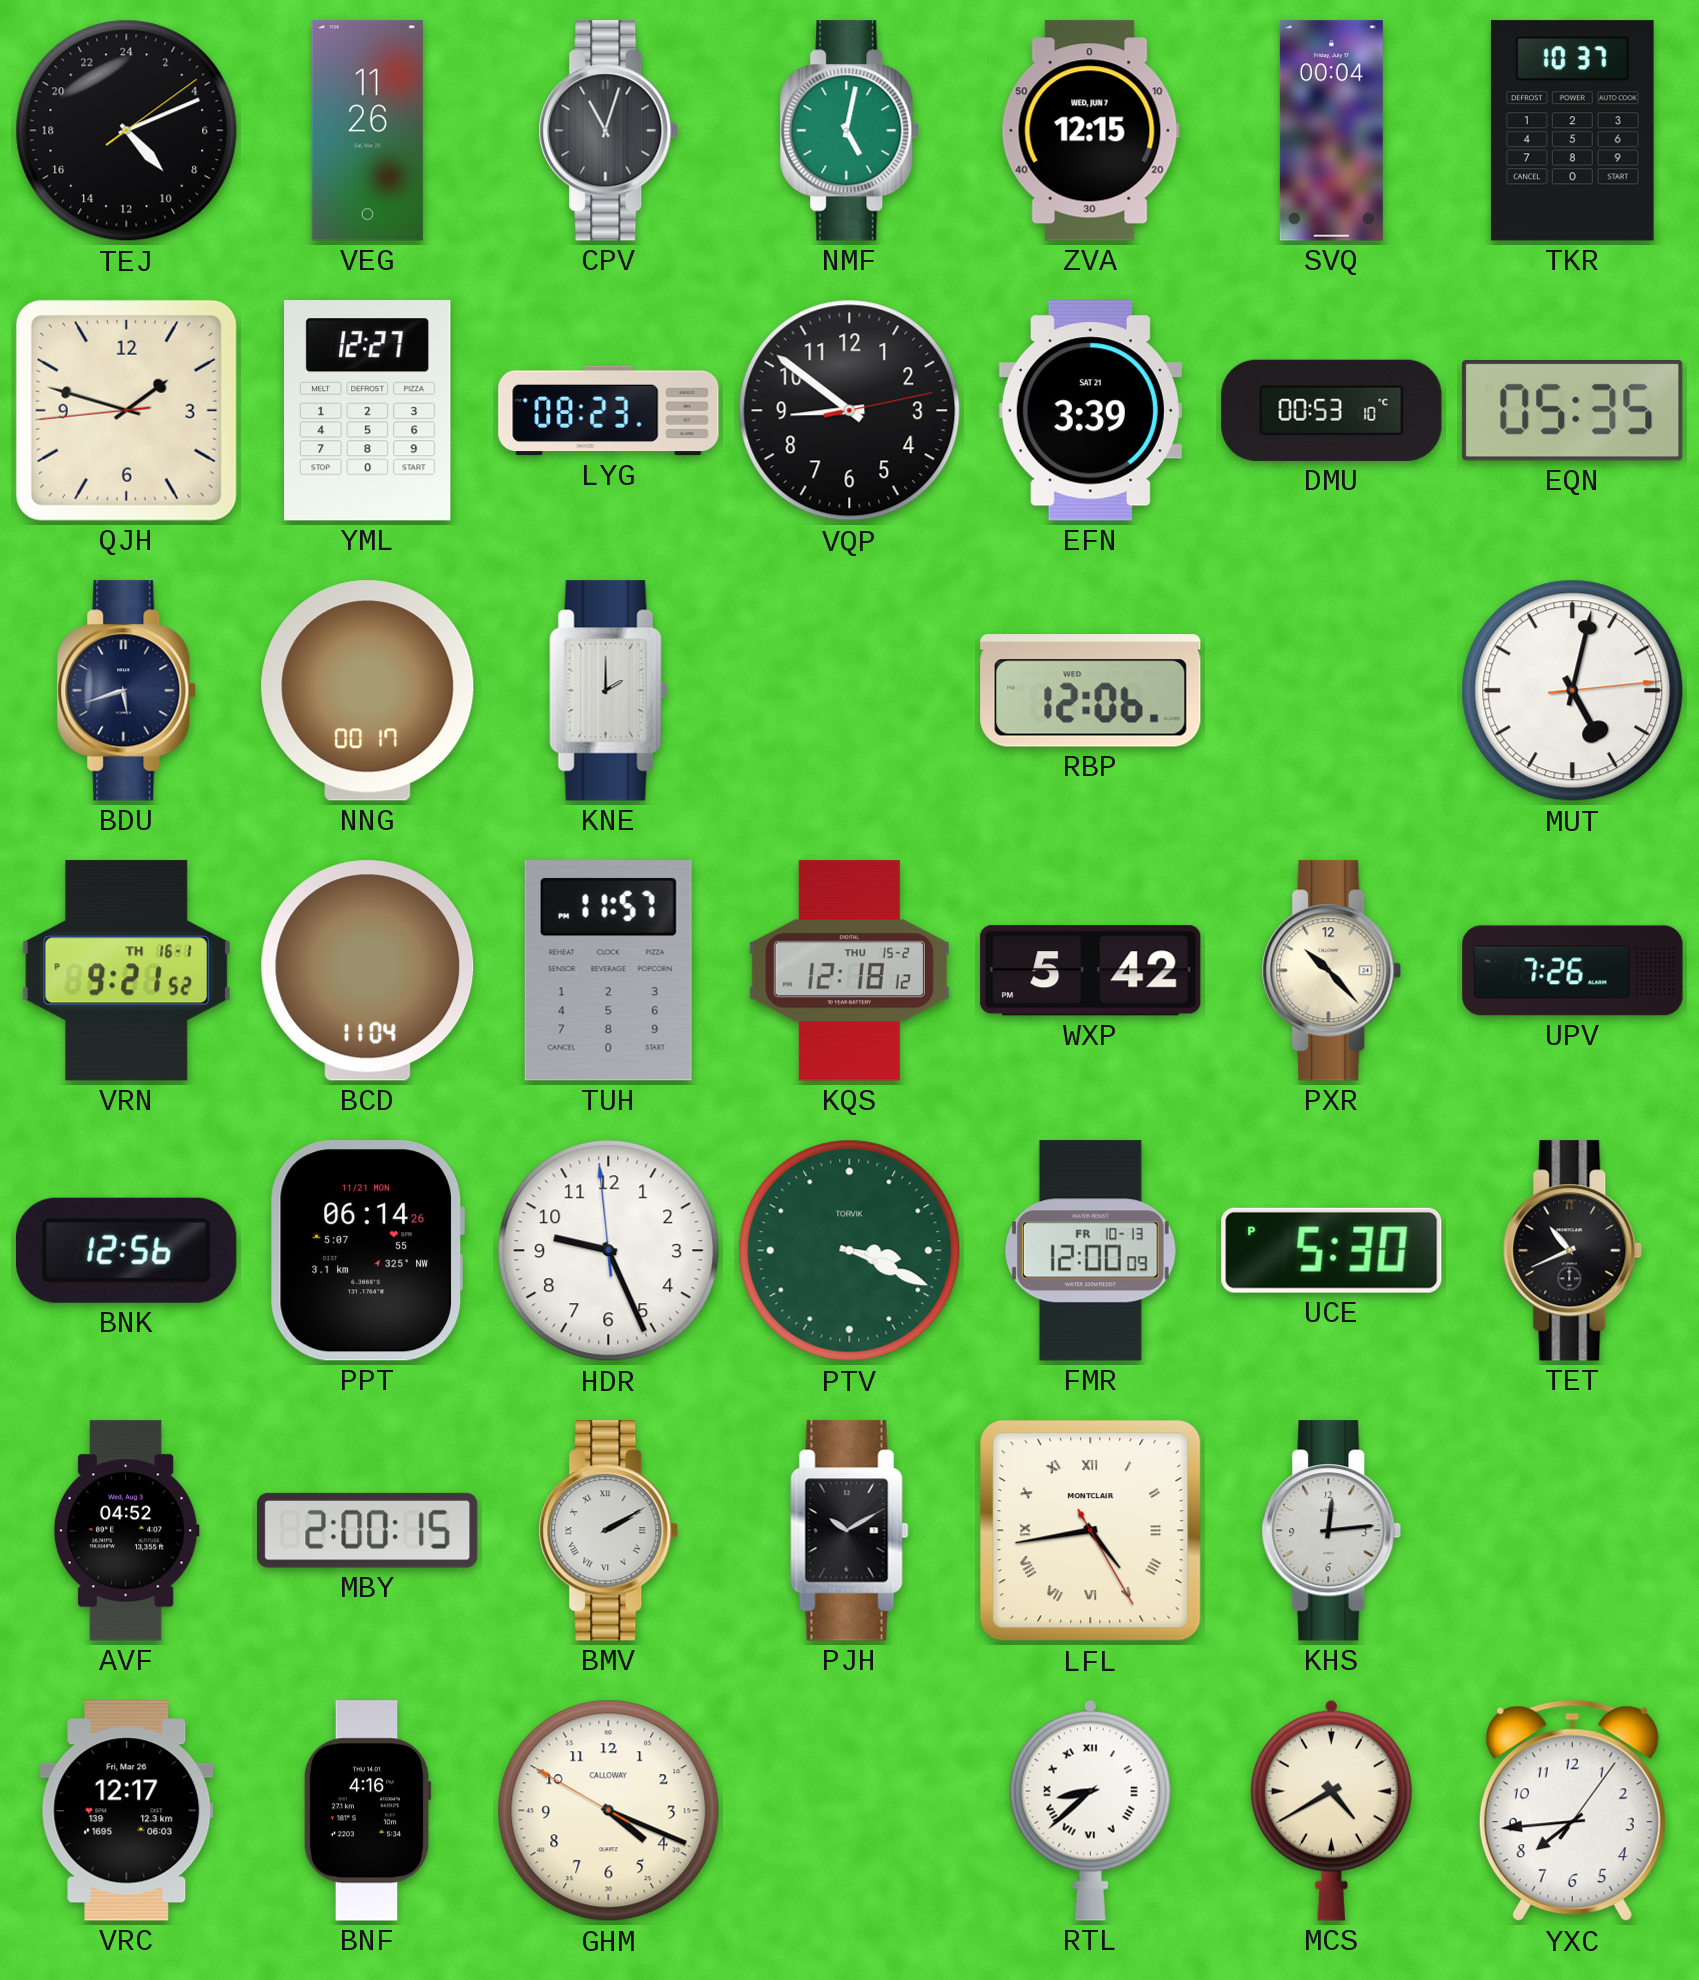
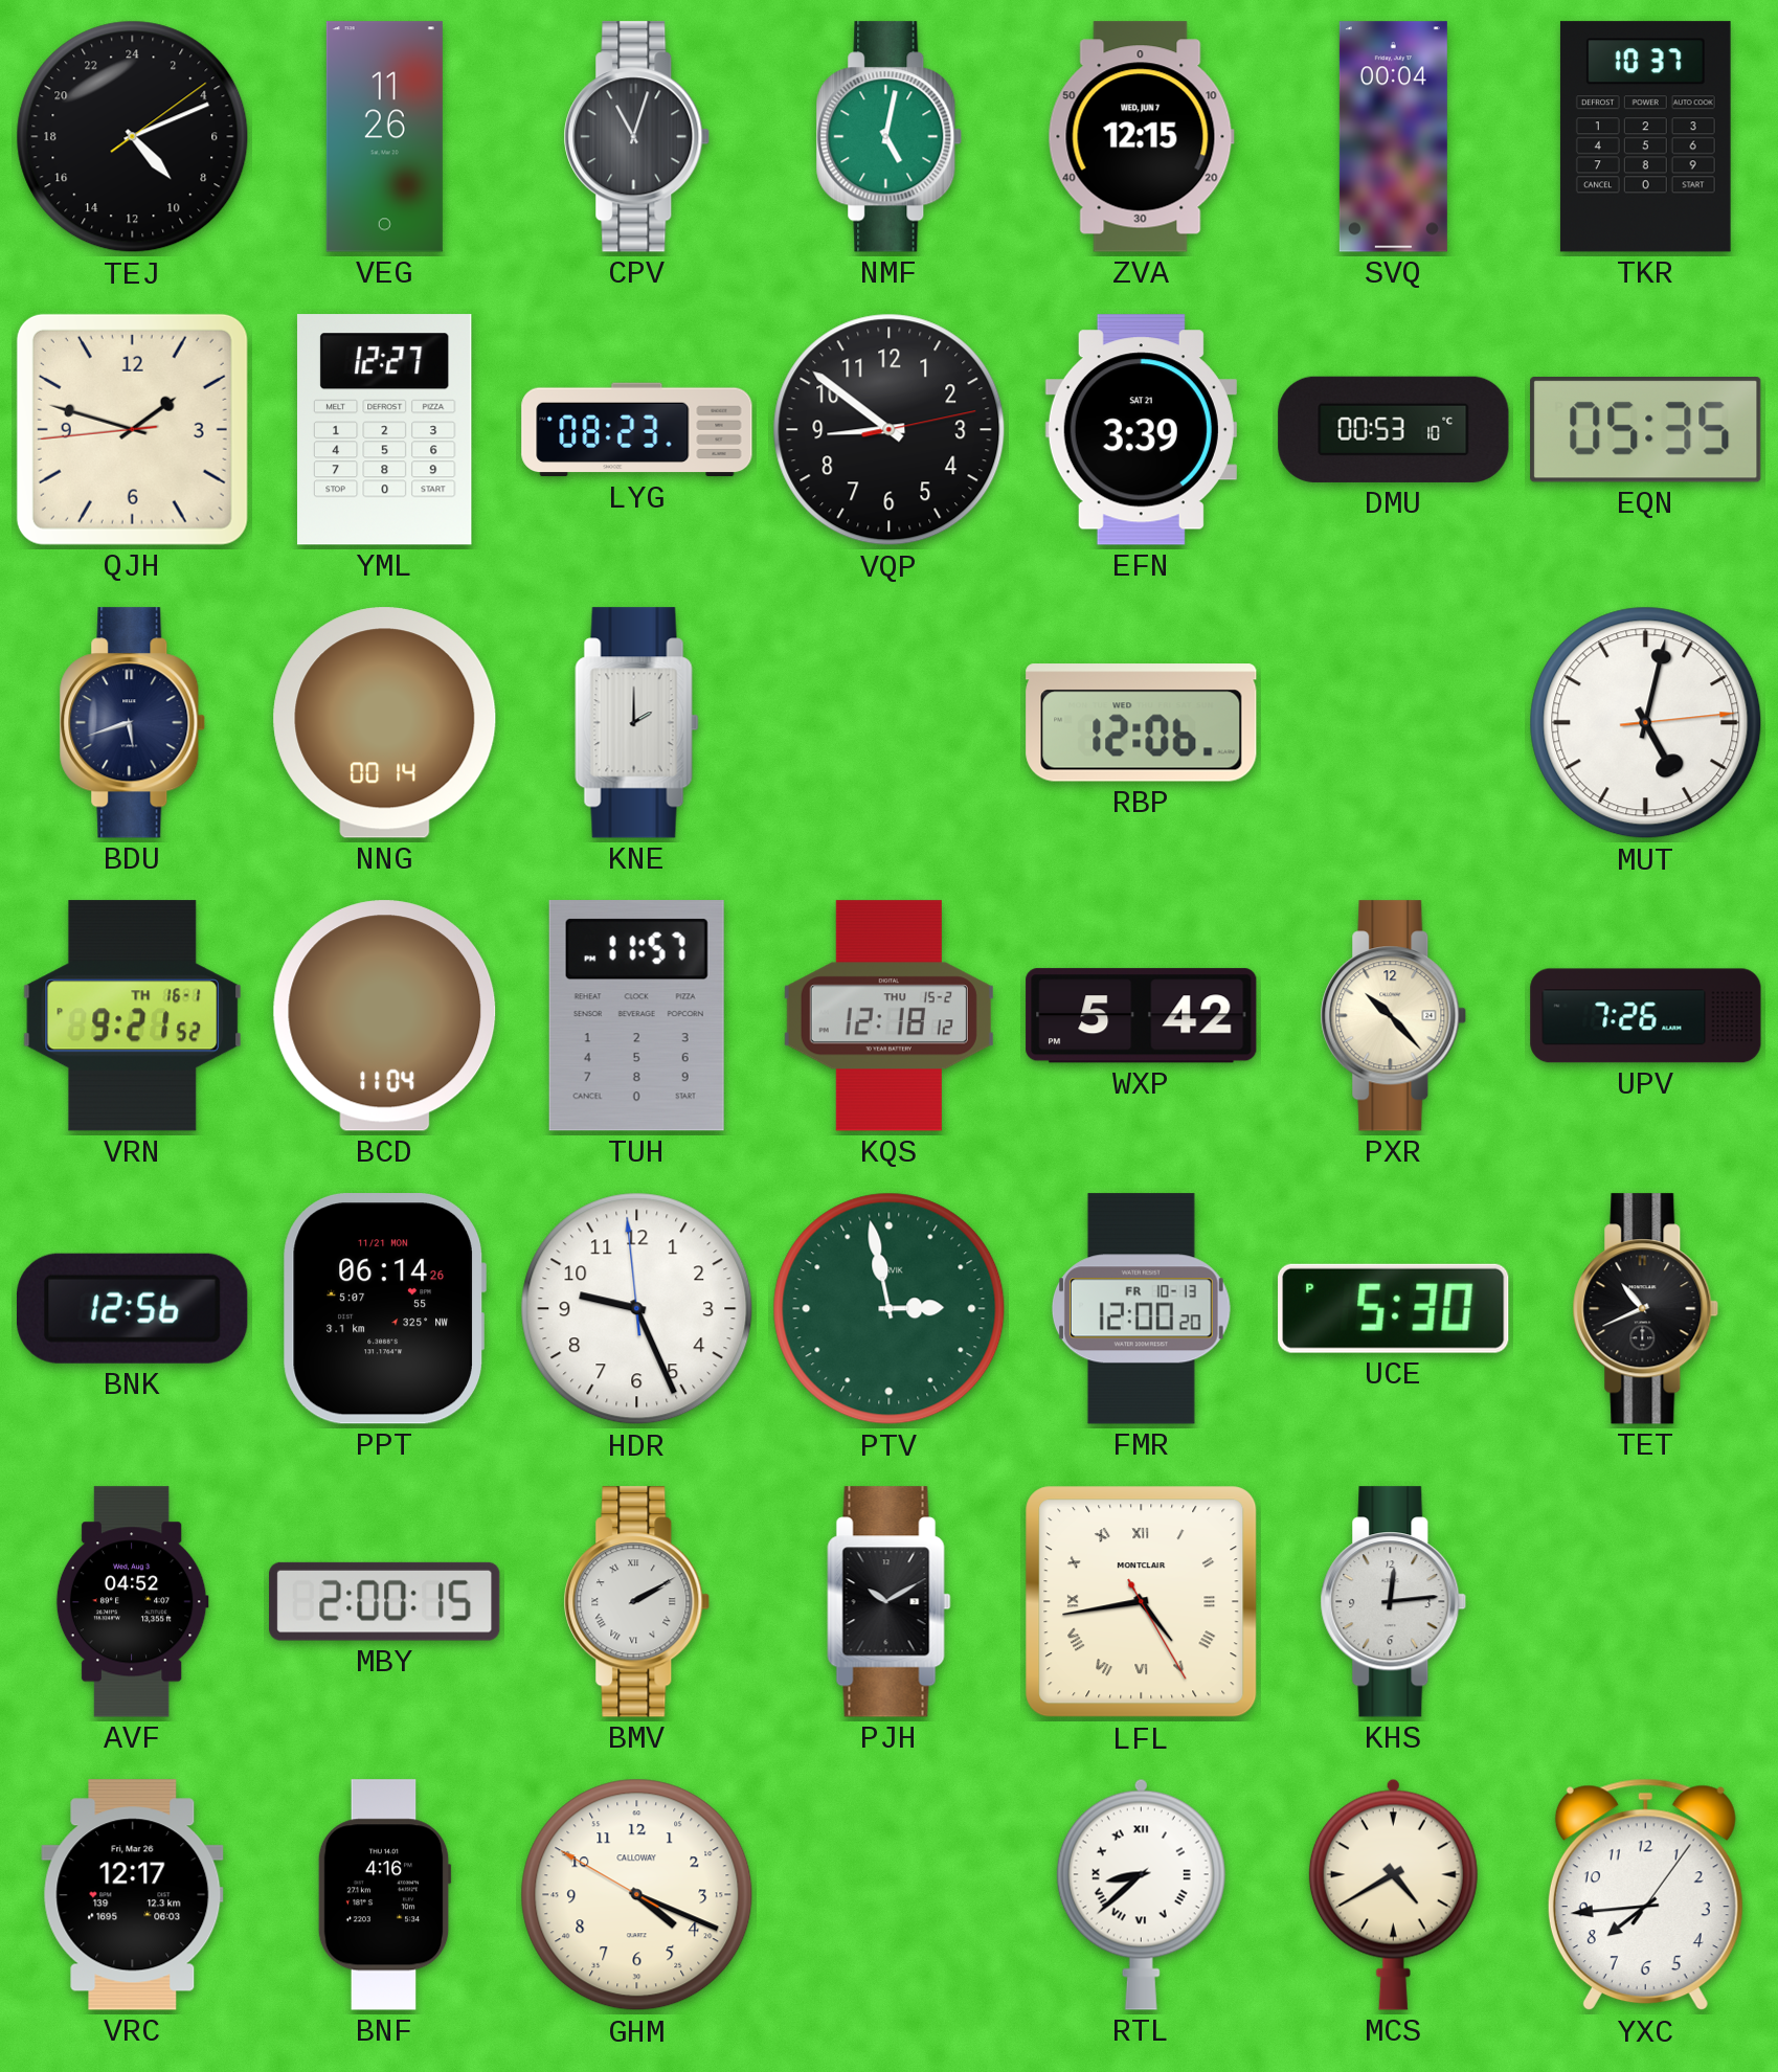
NNG: 00:17 -> 00:14
PTV: 3:19 -> 2:58
FMR: 12:00:09 -> 12:00:20
